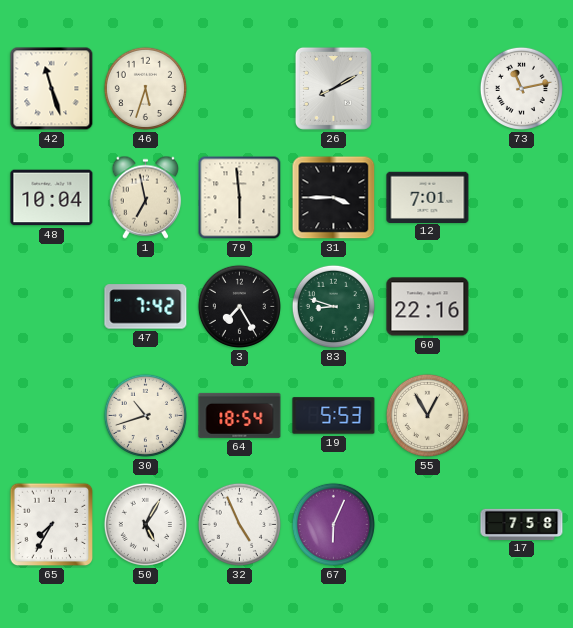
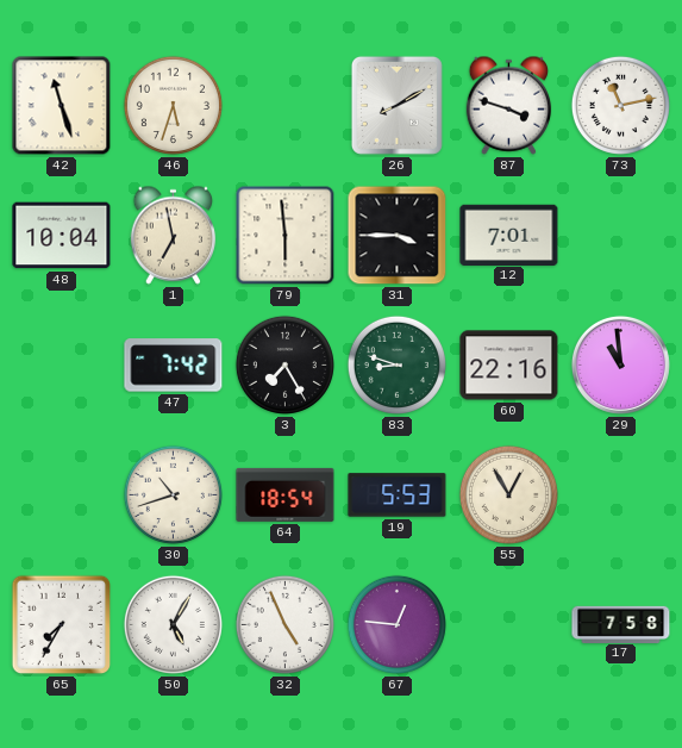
87: none -> 3:48
29: none -> 10:59
67: 6:04 -> 12:46
